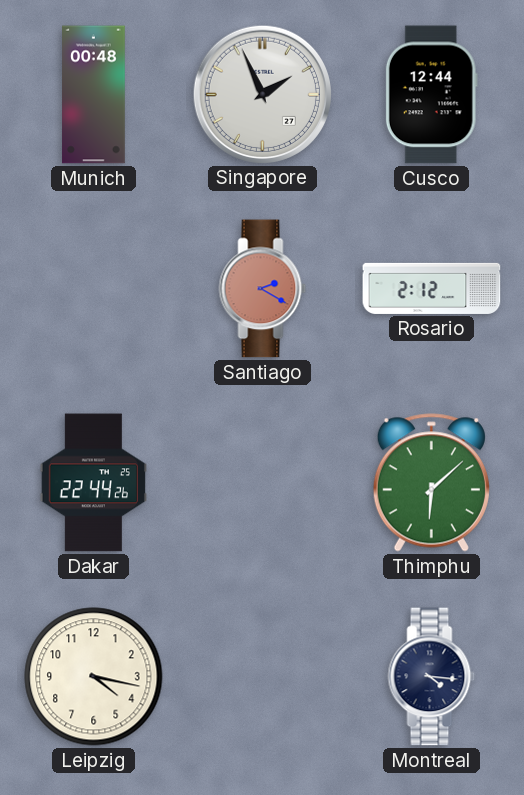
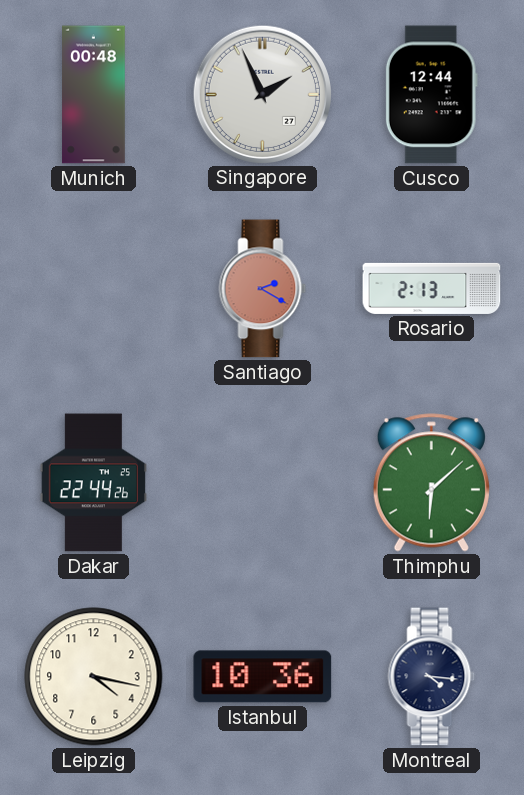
Rosario: 2:12 -> 2:13
Istanbul: none -> 10:36
